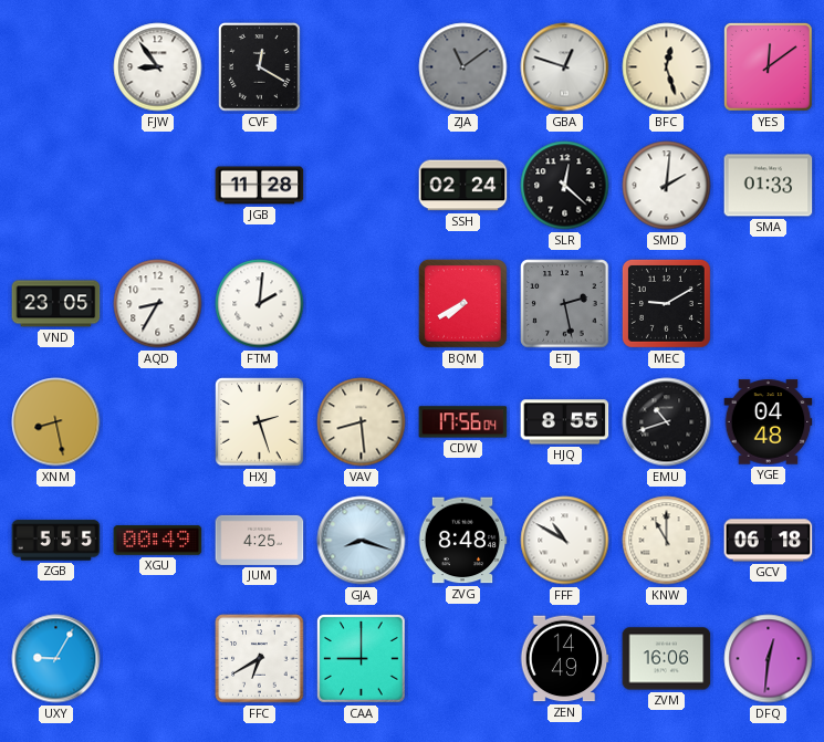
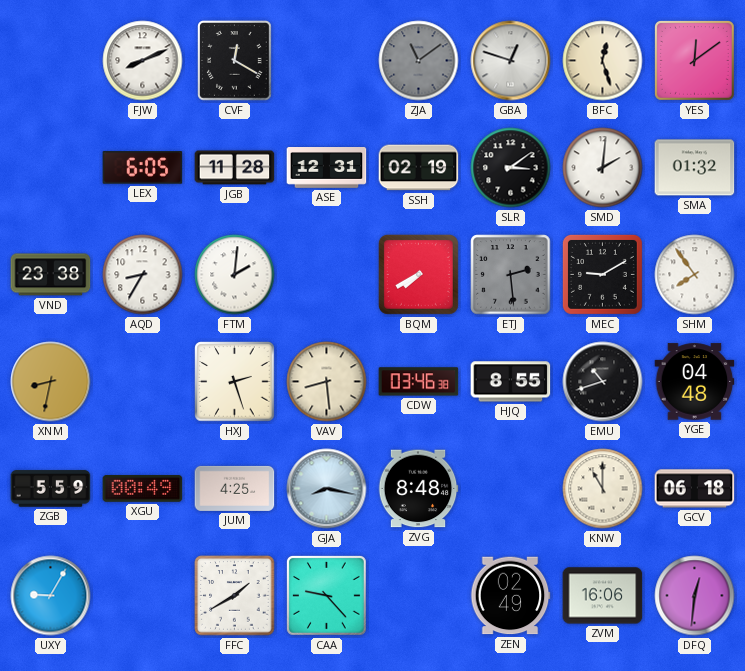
FJW: 8:54 -> 8:11
LEX: none -> 6:05
ASE: none -> 12:31
SSH: 02:24 -> 02:19
SLR: 12:22 -> 3:09
SMA: 01:33 -> 01:32
VND: 23:05 -> 23:38
ETJ: 2:28 -> 2:29
SHM: none -> 7:54
XNM: 8:28 -> 8:32
CDW: 17:56 -> 03:46
ZGB: 5:55 -> 5:59
GJA: 8:18 -> 8:17
FFF: 10:50 -> none
FFC: 6:40 -> 1:40
CAA: 9:00 -> 9:23
ZEN: 14:49 -> 02:49
